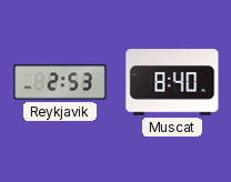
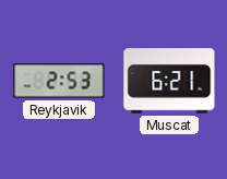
Muscat: 8:40 -> 6:21
